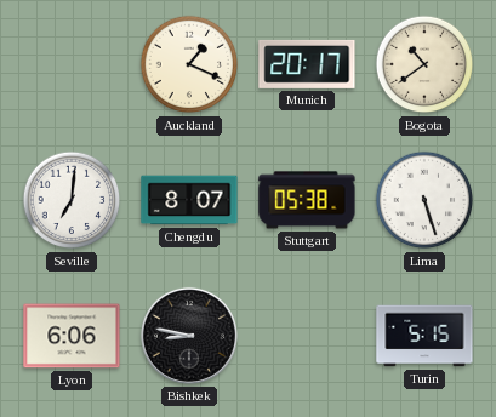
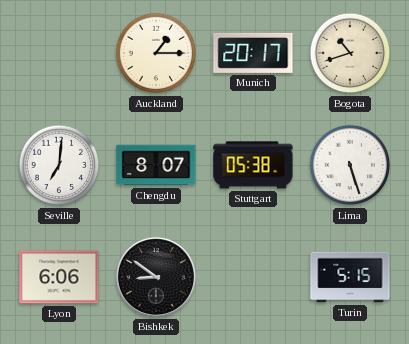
Auckland: 1:19 -> 1:15
Bogota: 10:39 -> 10:42
Bishkek: 8:47 -> 8:51
